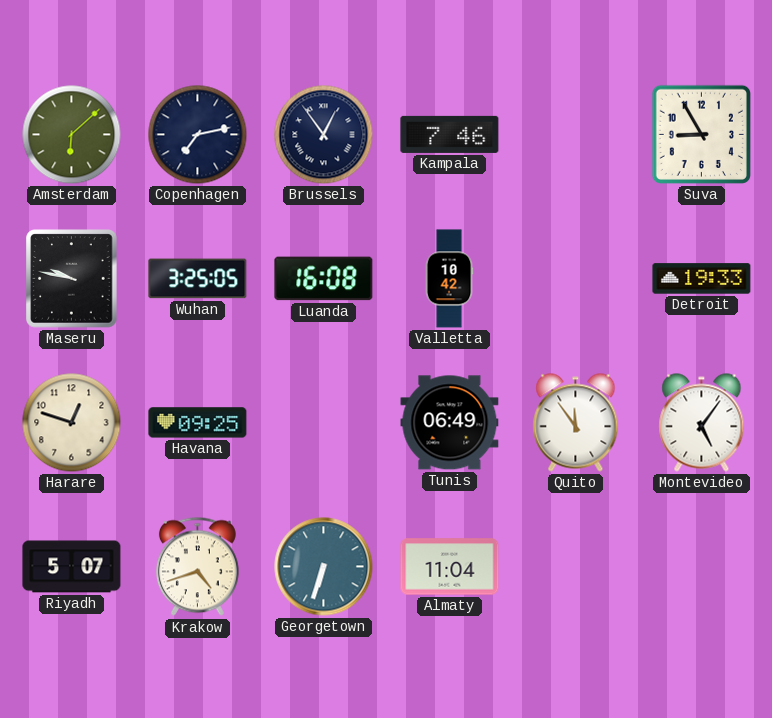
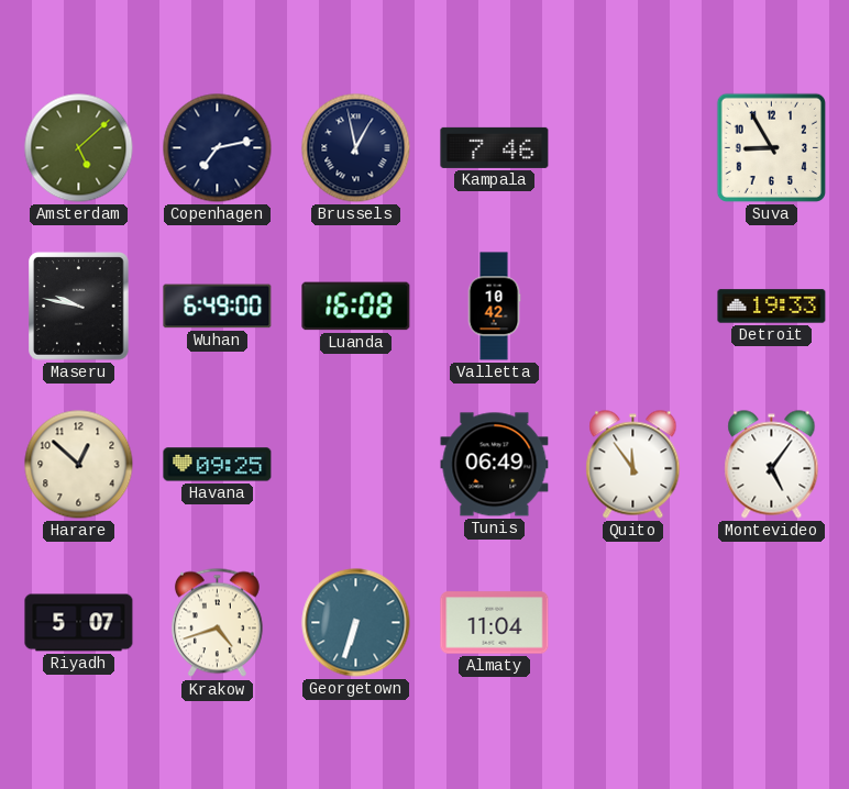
Amsterdam: 6:08 -> 5:08
Brussels: 12:54 -> 12:58
Wuhan: 3:25 -> 6:49
Harare: 12:48 -> 12:52
